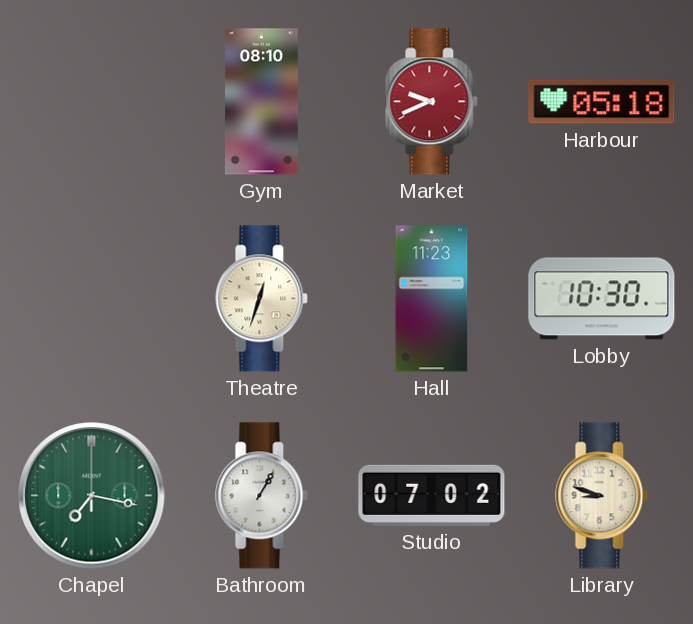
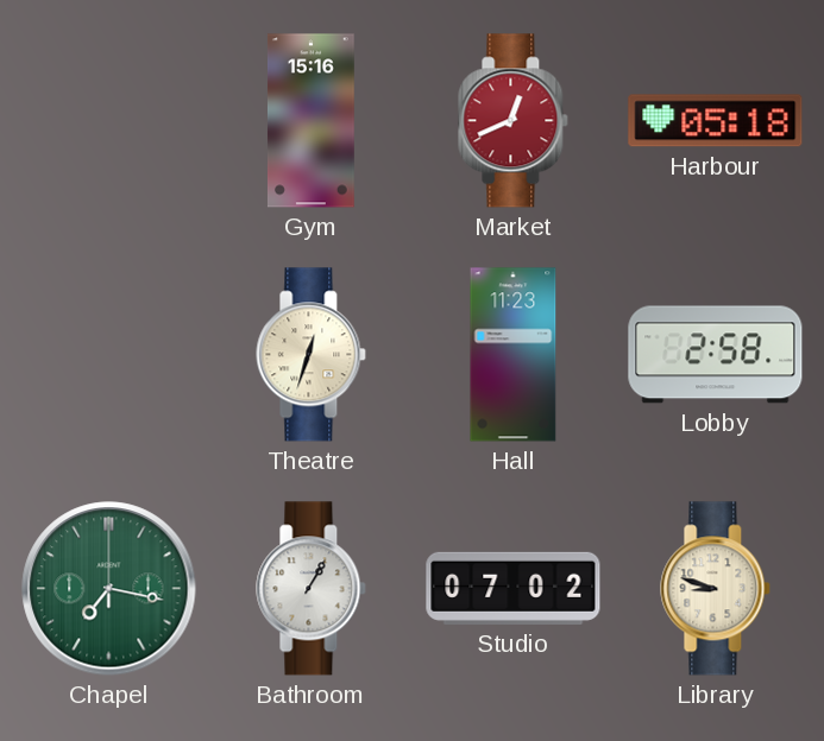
Gym: 08:10 -> 15:16
Market: 9:41 -> 12:41
Lobby: 10:30 -> 2:58
